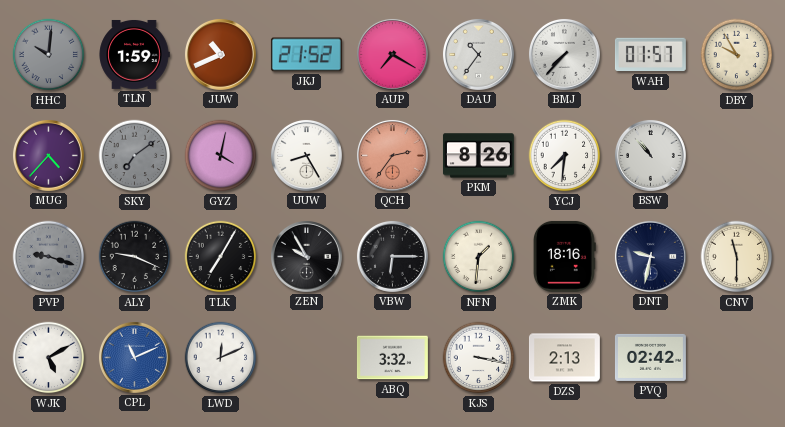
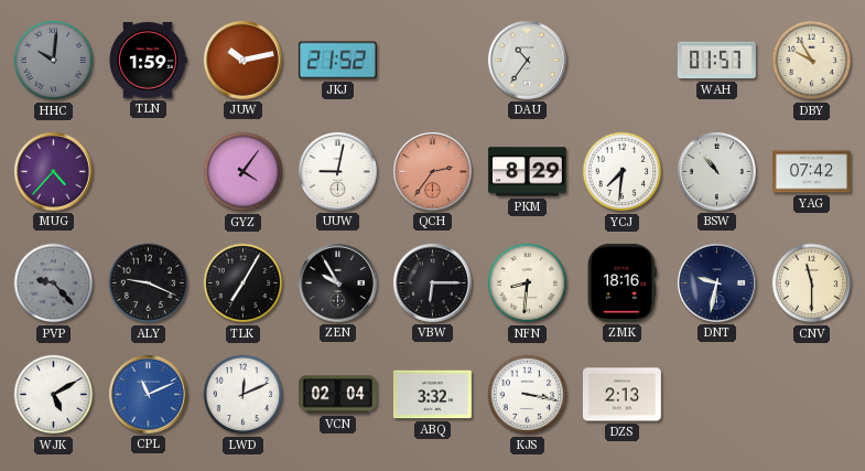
JUW: 10:41 -> 10:13
AUP: 7:20 -> none
BMJ: 7:37 -> none
SKY: 7:09 -> none
GYZ: 4:02 -> 4:06
UUW: 8:25 -> 9:02
PKM: 8:26 -> 8:29
YAG: none -> 07:42
PVP: 9:18 -> 9:23
NFN: 1:31 -> 8:31
VCN: none -> 02:04
PVQ: 02:42 -> none
